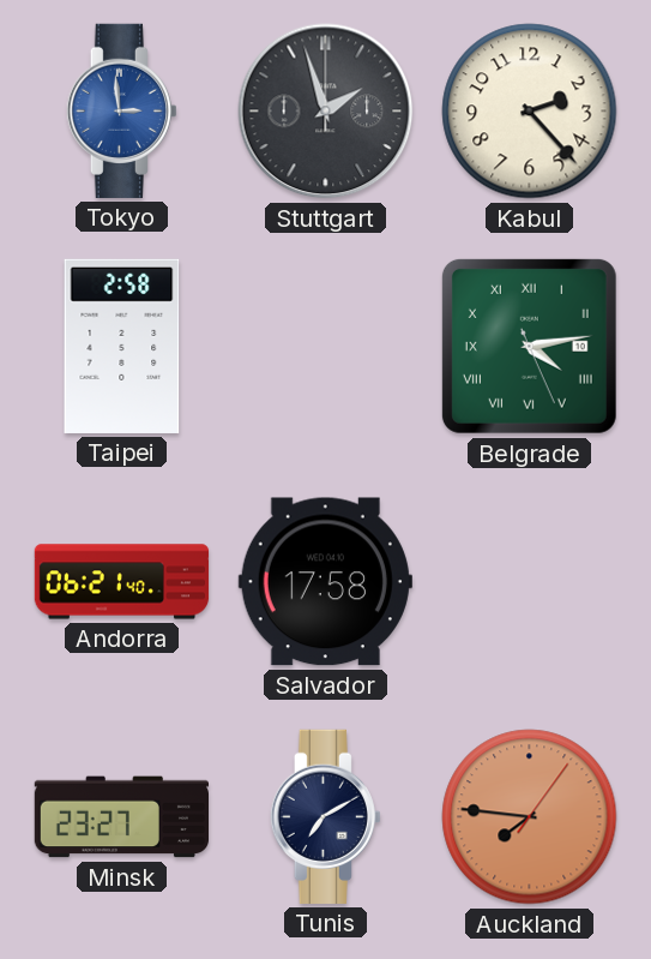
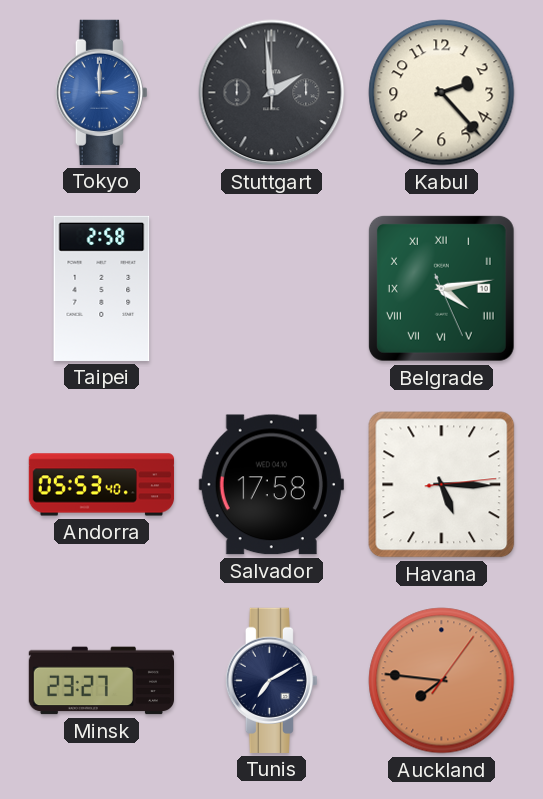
Tokyo: 2:59 -> 3:00
Stuttgart: 1:57 -> 1:59
Andorra: 06:21 -> 05:53
Havana: none -> 5:15
